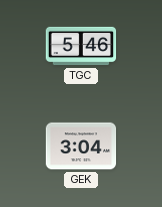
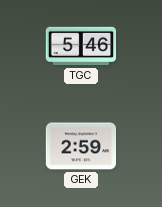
GEK: 3:04 -> 2:59
